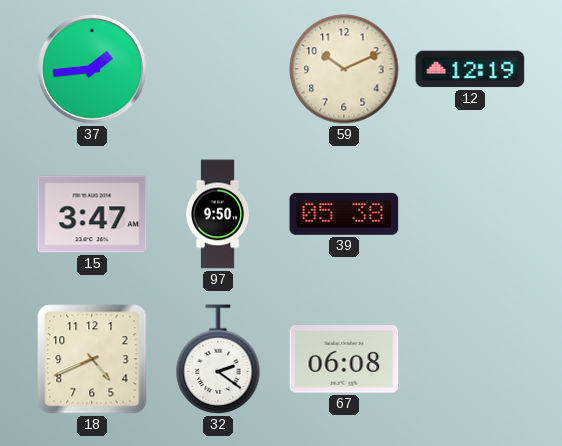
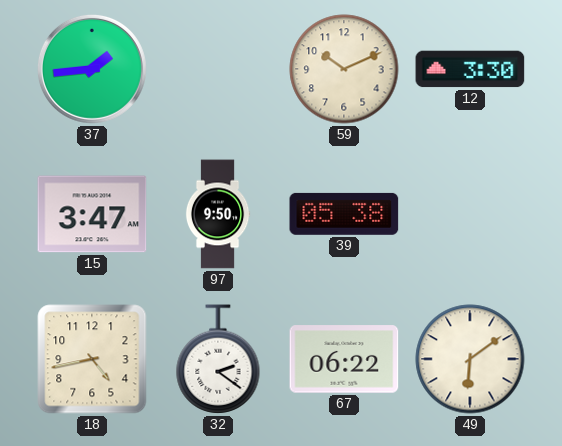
12: 12:19 -> 3:30
18: 4:41 -> 4:43
67: 06:08 -> 06:22
49: none -> 6:09
